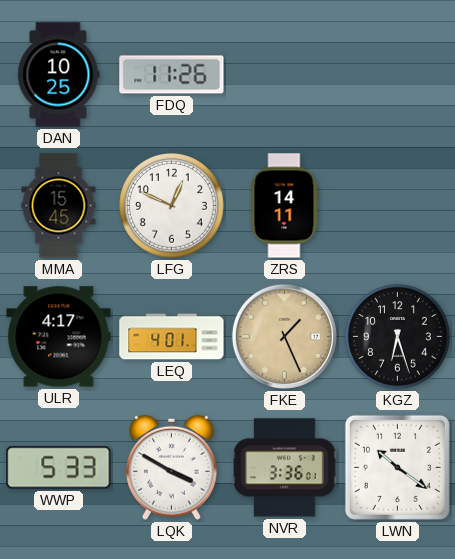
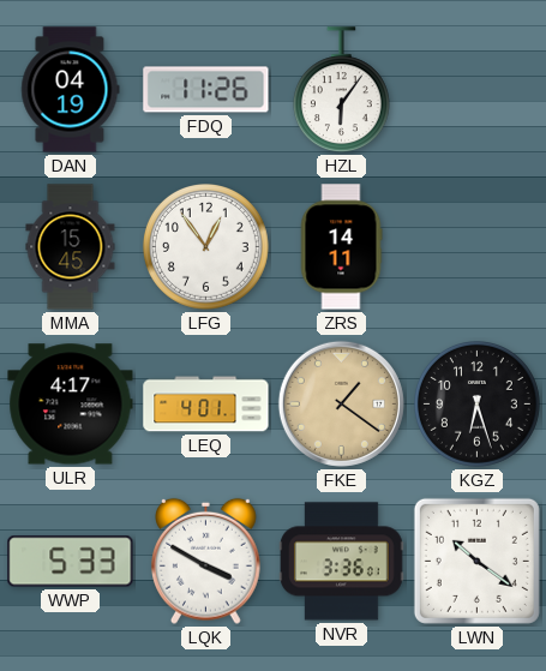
DAN: 10:25 -> 04:19
HZL: none -> 6:06
LFG: 12:49 -> 12:54
FKE: 1:26 -> 1:21
